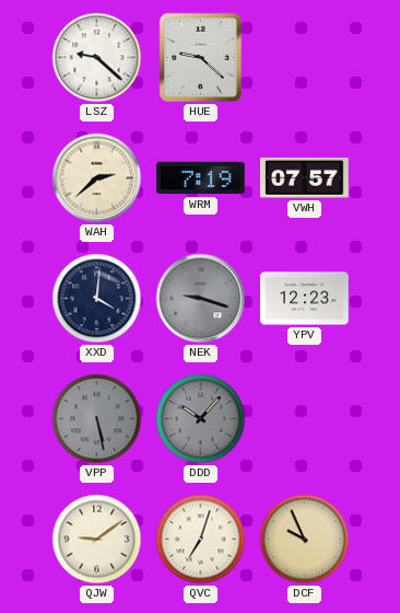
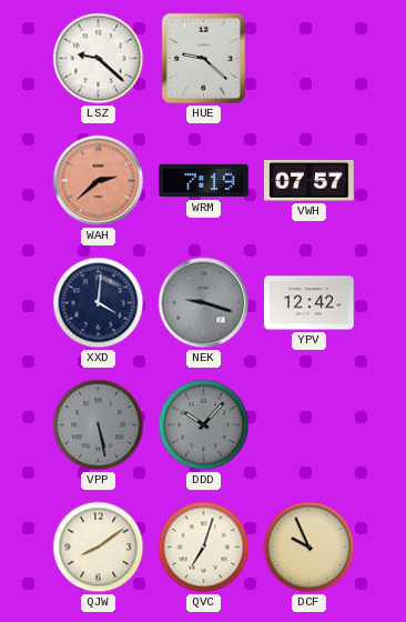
WAH dial: cream -> salmon
YPV: 12:23 -> 12:42
QJW: 9:09 -> 8:09
